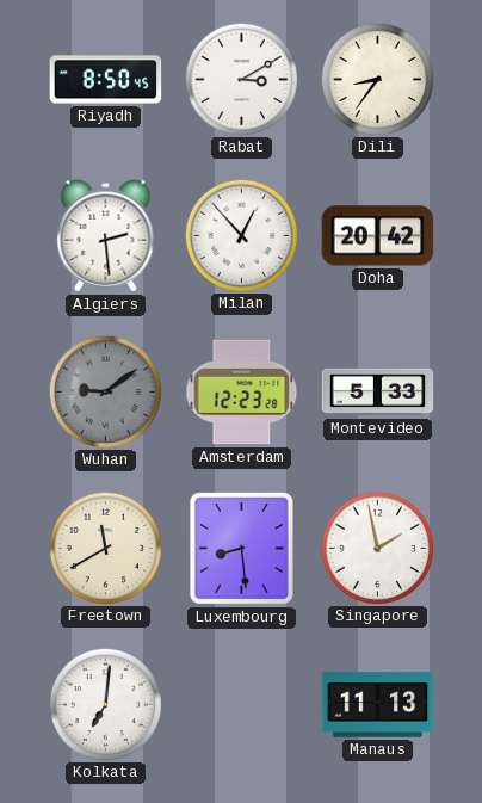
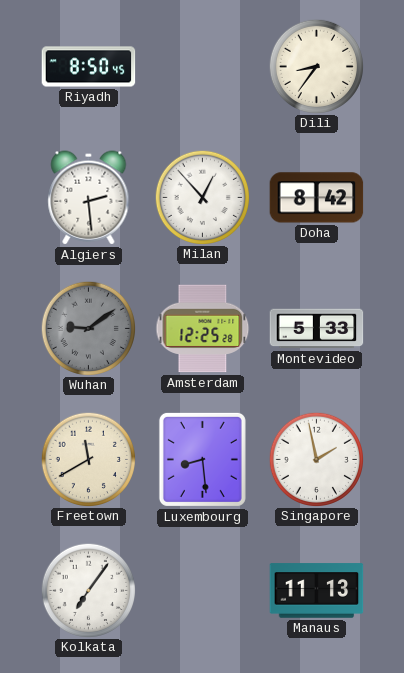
Rabat: 3:10 -> none
Doha: 20:42 -> 8:42
Amsterdam: 12:23 -> 12:25
Kolkata: 7:01 -> 7:06
